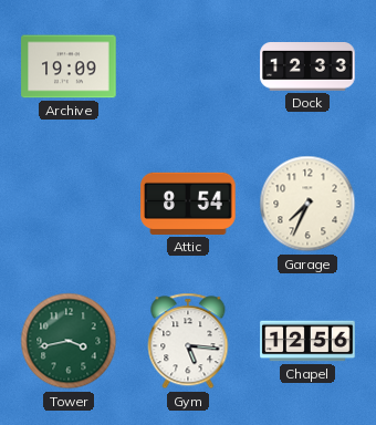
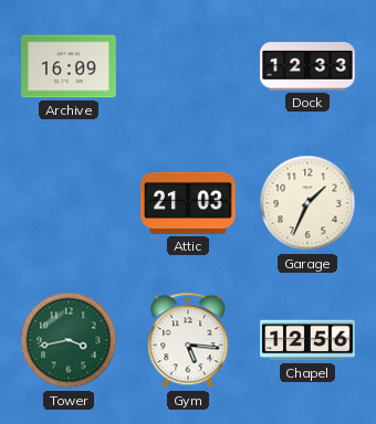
Archive: 19:09 -> 16:09
Attic: 8:54 -> 21:03
Garage: 7:34 -> 1:34
